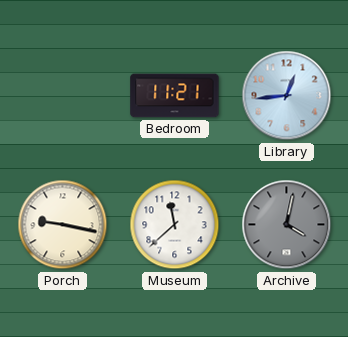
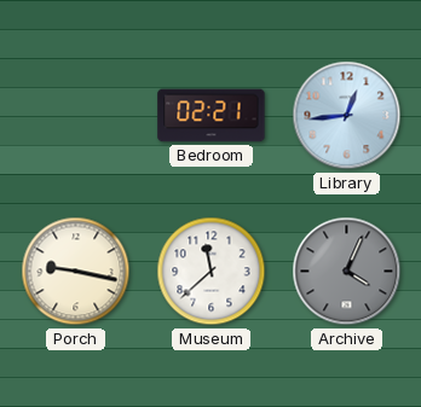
Bedroom: 11:21 -> 02:21
Archive: 4:02 -> 4:04
